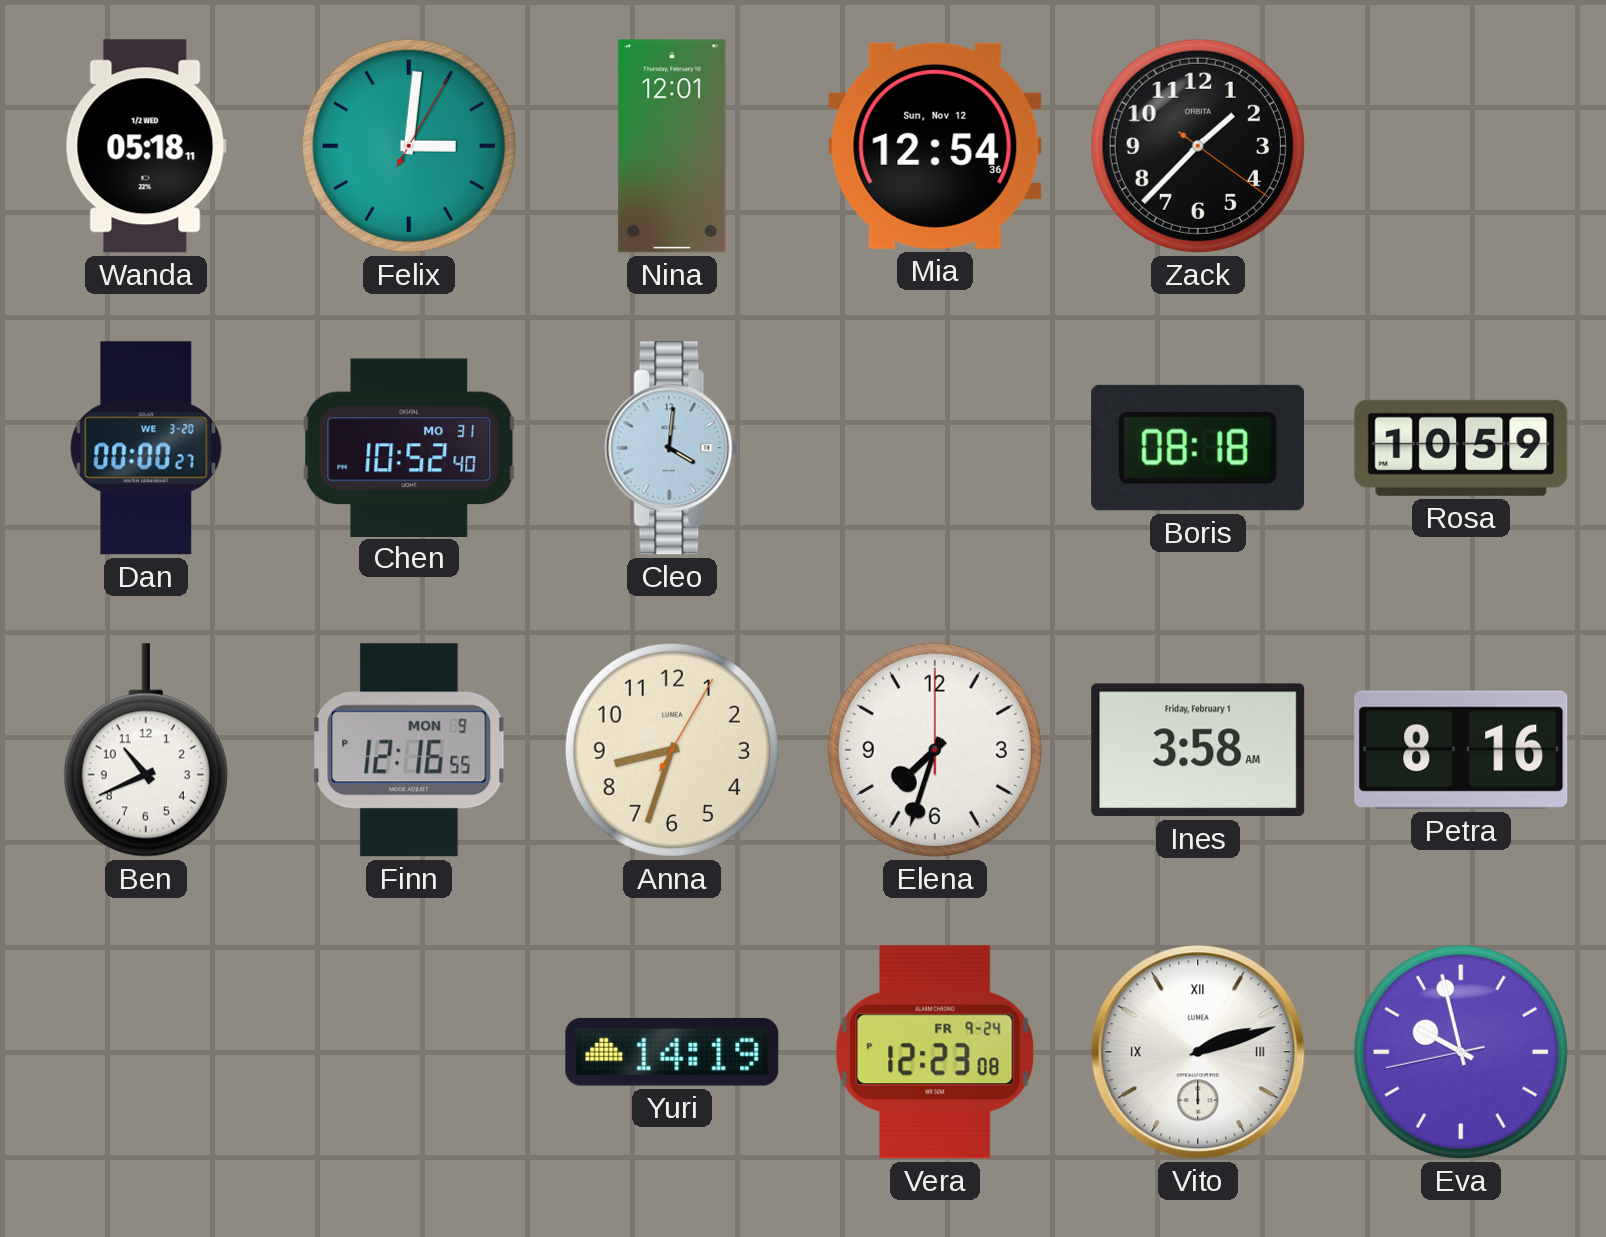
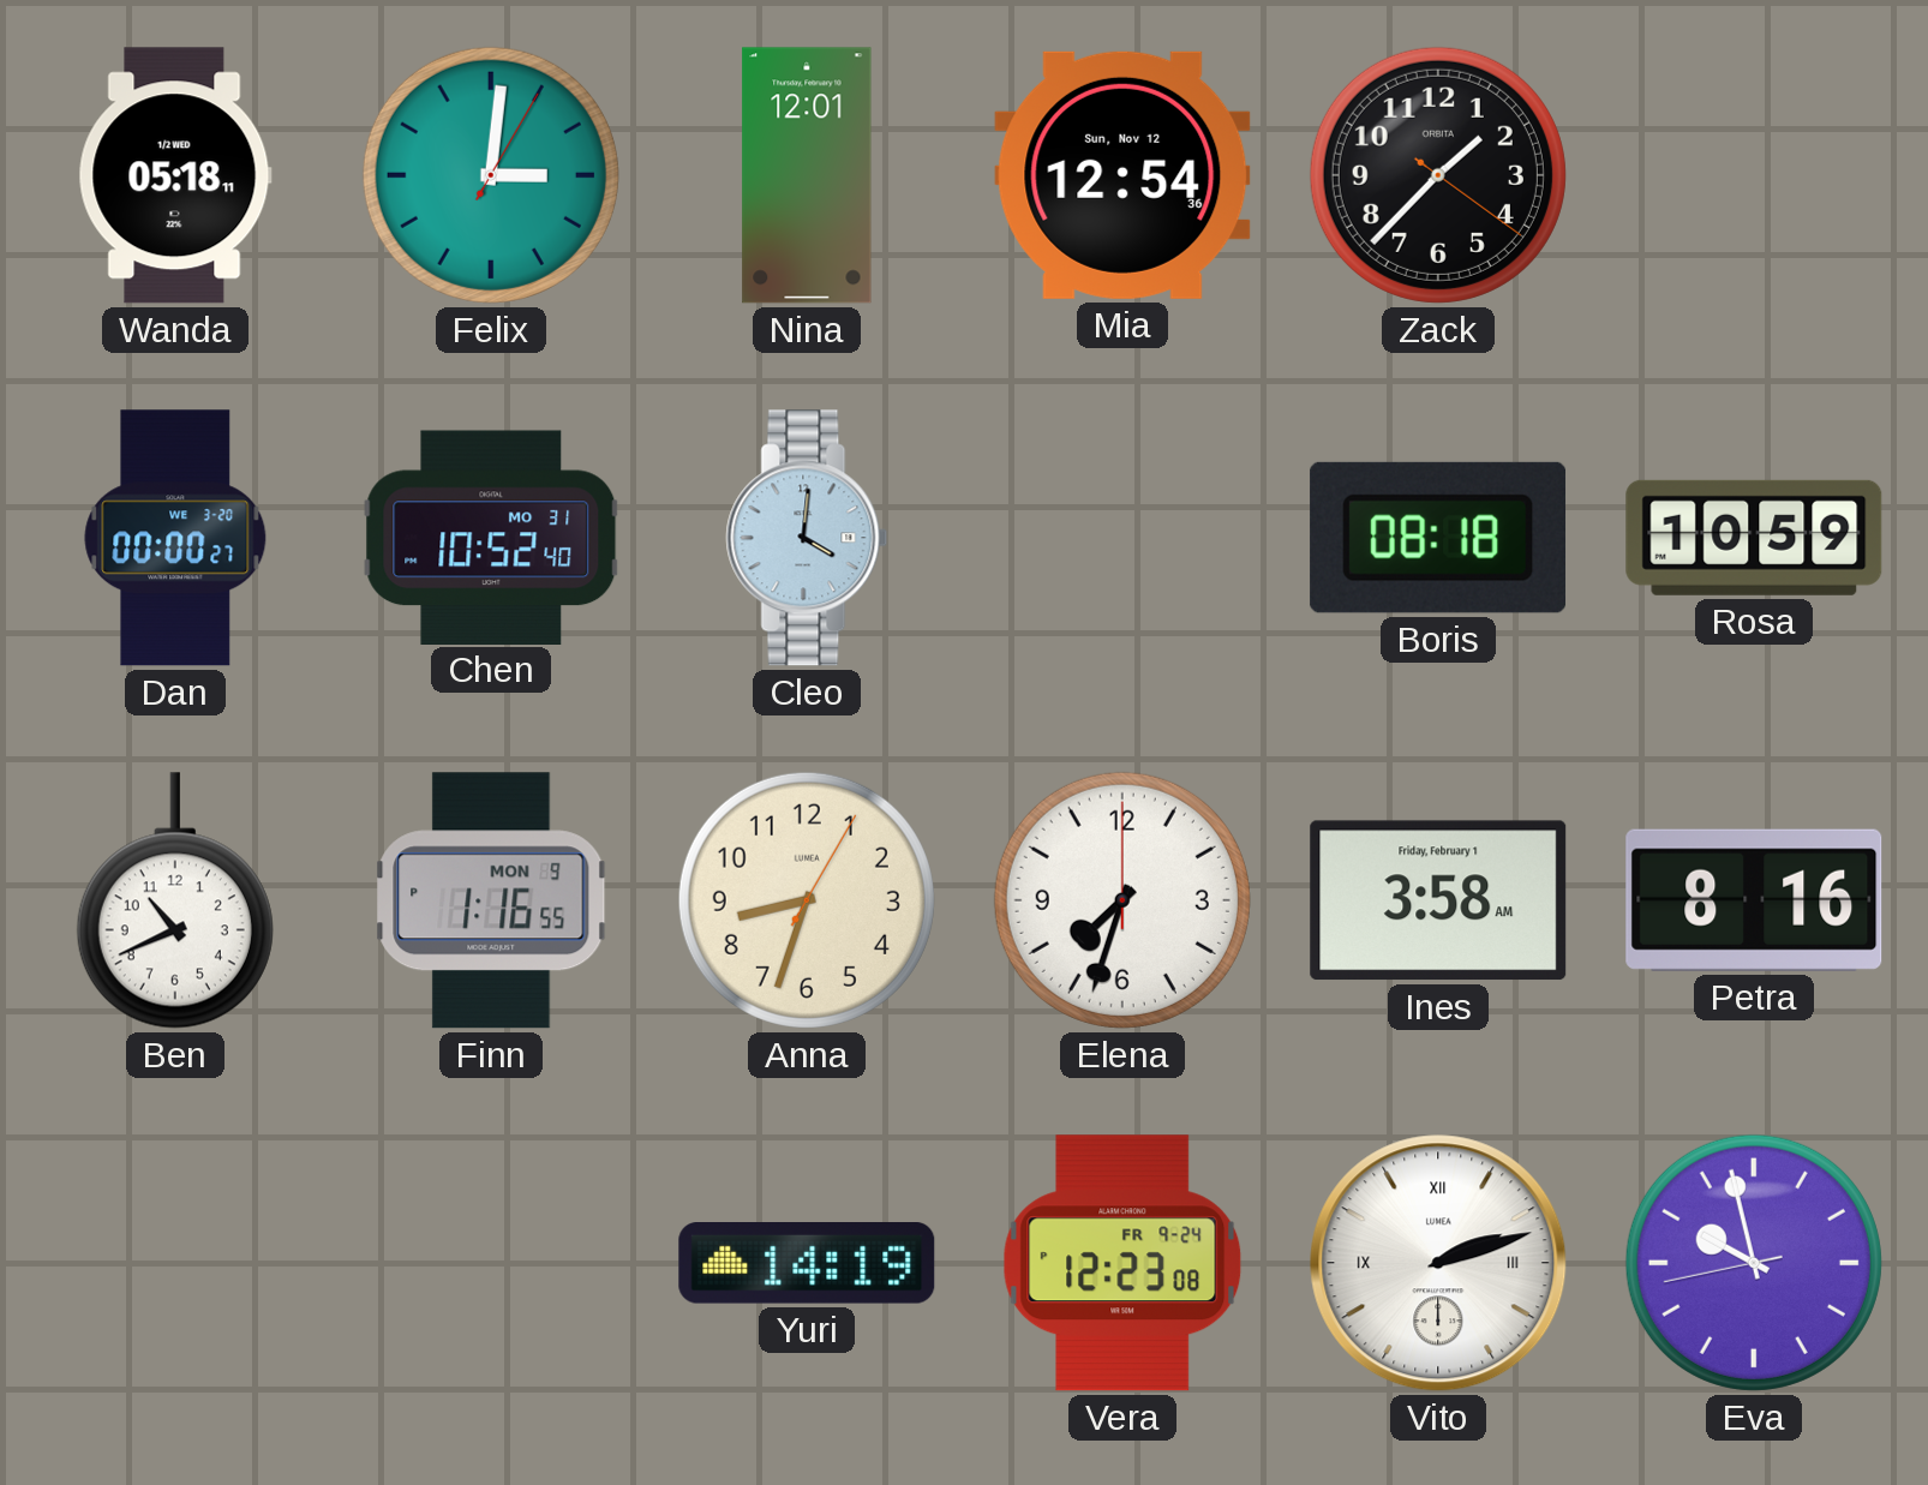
Finn: 12:16 -> 1:16
